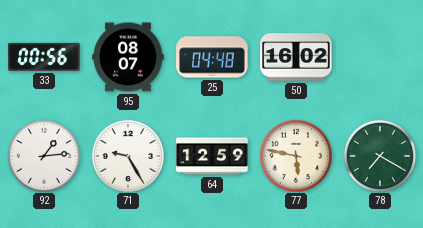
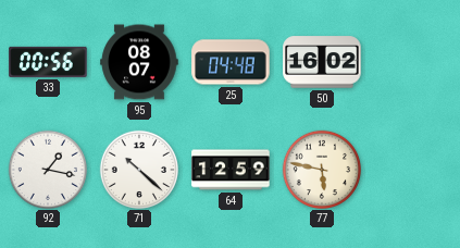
92: 1:14 -> 1:17
71: 9:25 -> 10:22
78: 7:20 -> none
